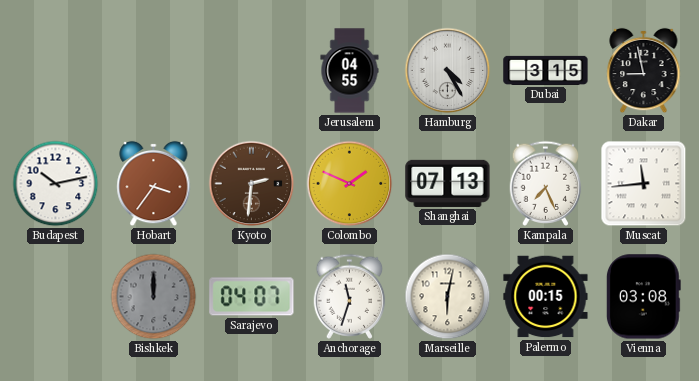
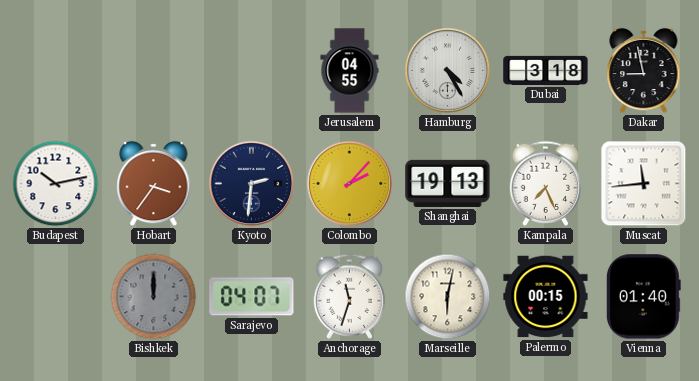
Dubai: 3:15 -> 3:18
Kyoto dial: brown -> navy
Colombo: 1:49 -> 2:07
Shanghai: 07:13 -> 19:13
Vienna: 03:08 -> 01:40
